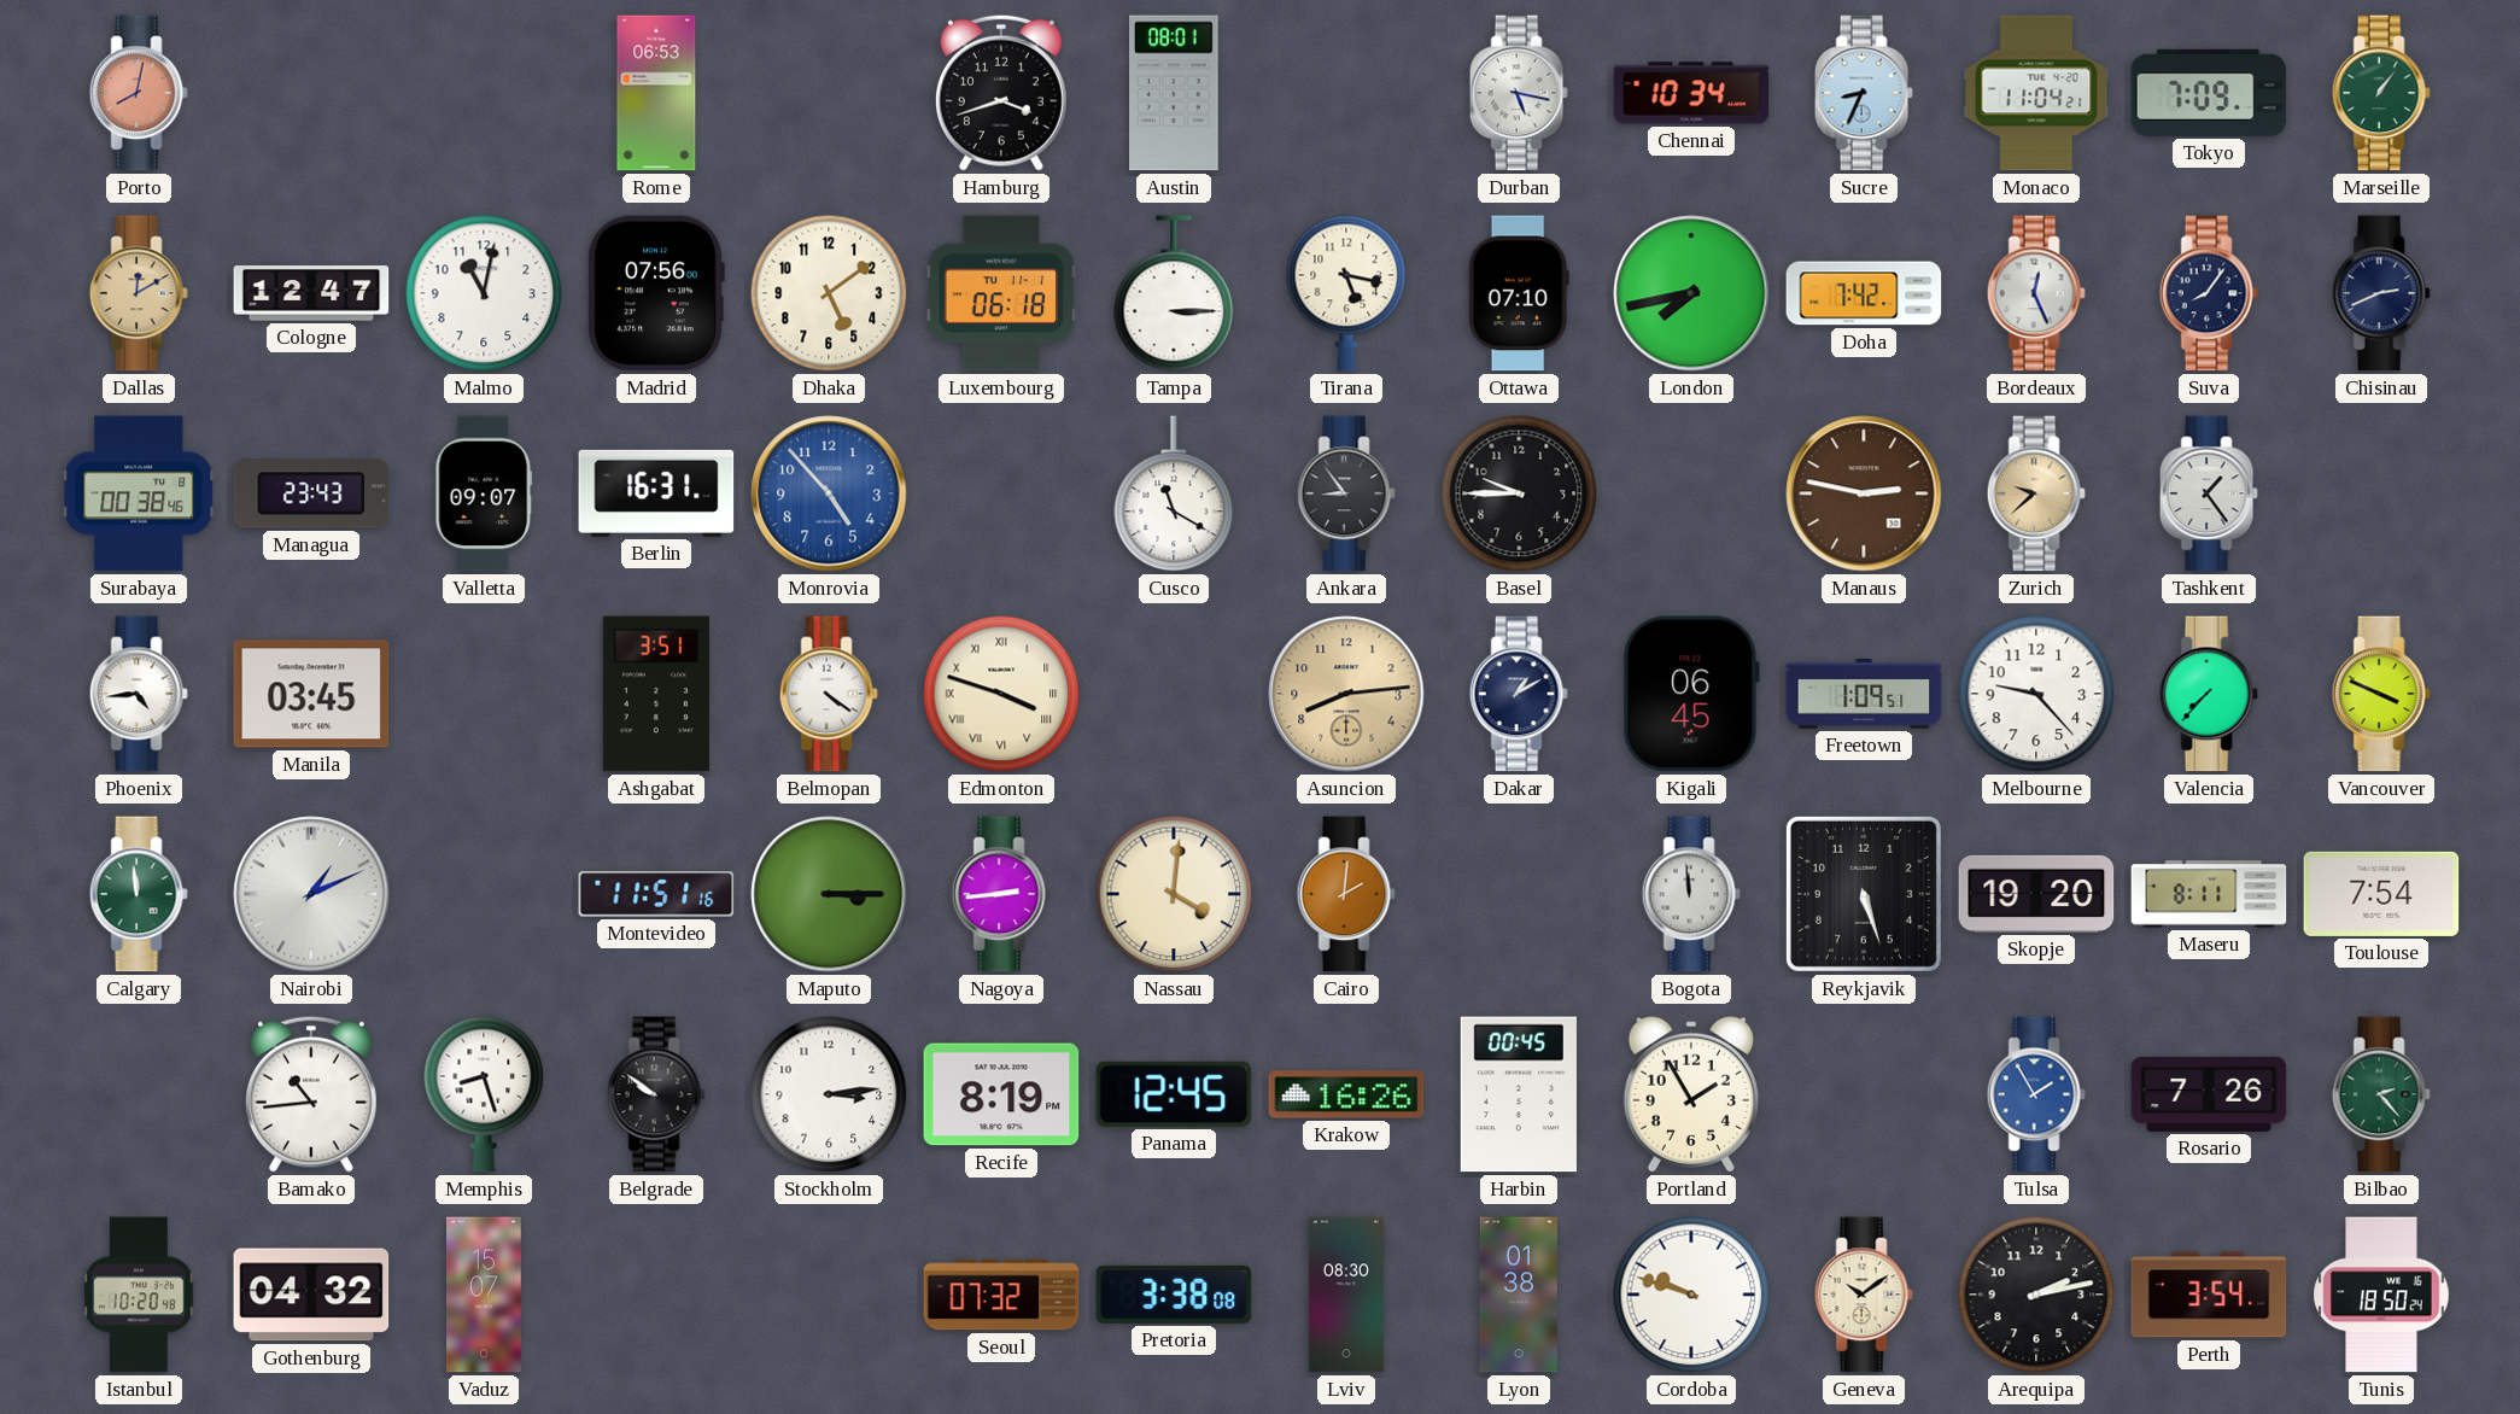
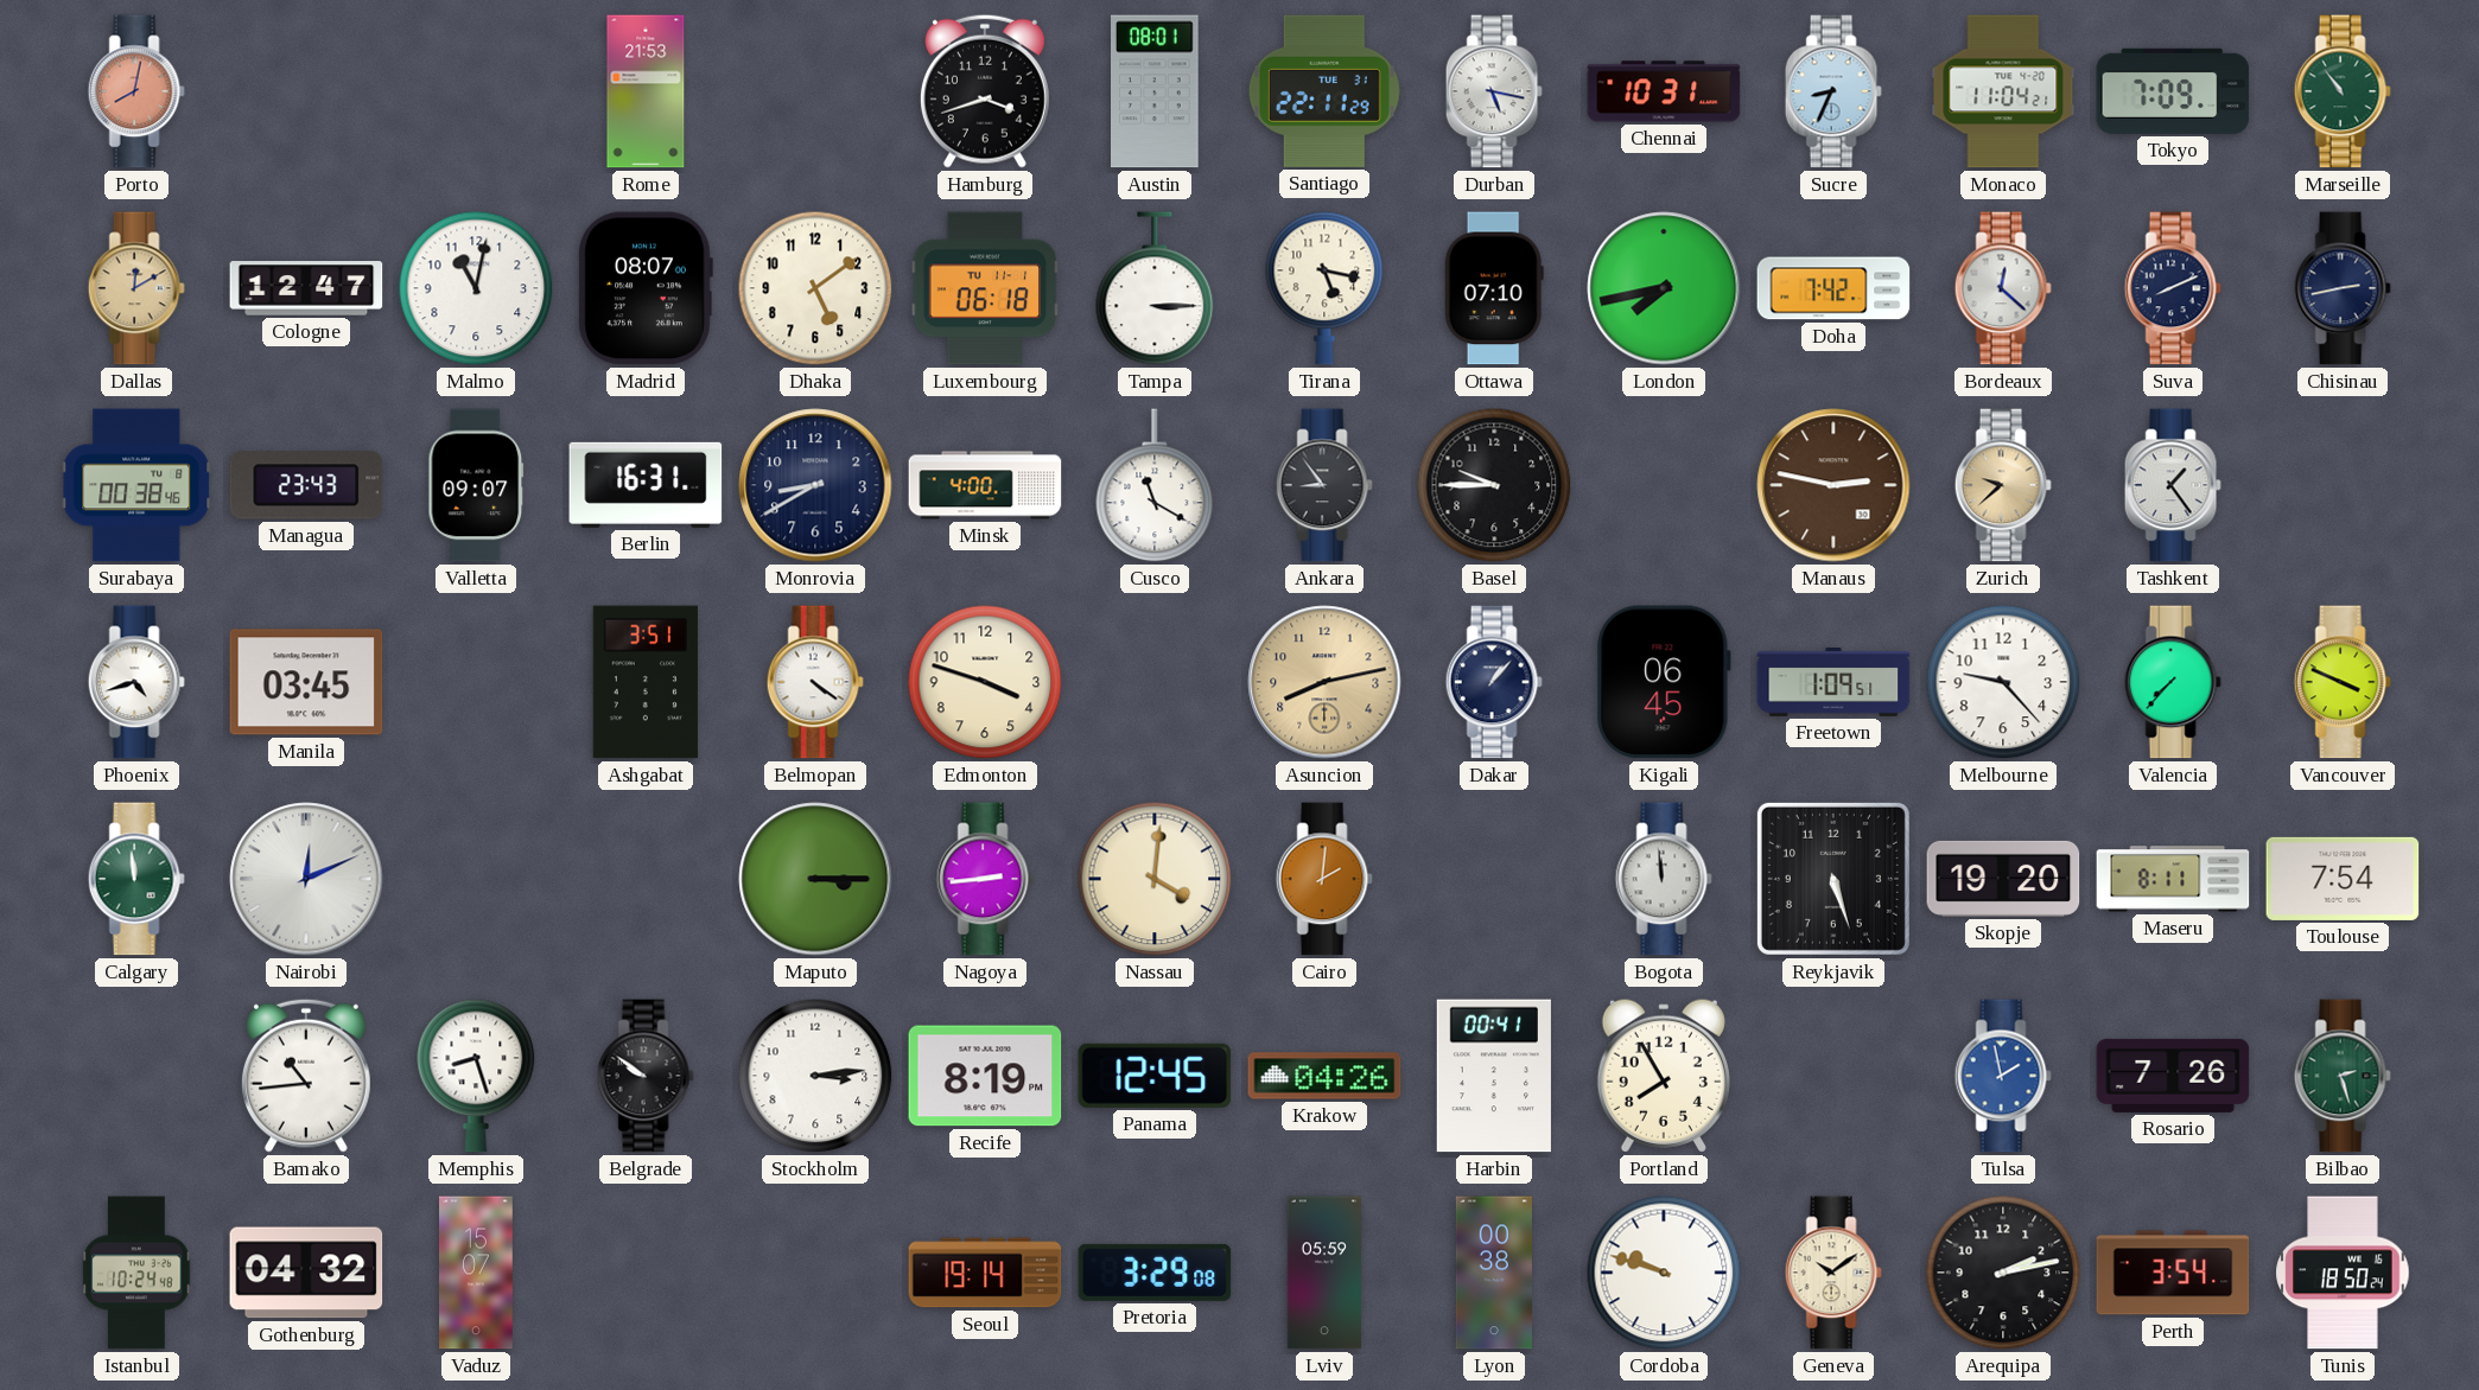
Rome: 06:53 -> 21:53
Santiago: none -> 22:11
Chennai: 10:34 -> 10:31
Marseille: 1:06 -> 10:54
Madrid: 07:56 -> 08:07
Bordeaux: 12:26 -> 12:22
Suva: 8:06 -> 8:11
Chisinau: 2:41 -> 2:43
Monrovia: 4:53 -> 8:40
Monrovia dial: blue -> navy
Minsk: none -> 4:00
Phoenix: 4:44 -> 4:42
Edmonton numerals: Roman -> Arabic
Asuncion: 8:14 -> 8:13
Dakar: 1:10 -> 1:07
Nairobi: 1:11 -> 12:11
Montevideo: 11:51 -> none
Krakow: 16:26 -> 04:26
Harbin: 00:45 -> 00:41
Portland: 1:55 -> 7:55
Tulsa: 1:55 -> 1:58
Bilbao: 2:23 -> 2:27
Istanbul: 10:20 -> 10:24
Seoul: 07:32 -> 19:14
Pretoria: 3:38 -> 3:29
Lviv: 08:30 -> 05:59
Lyon: 01:38 -> 00:38
